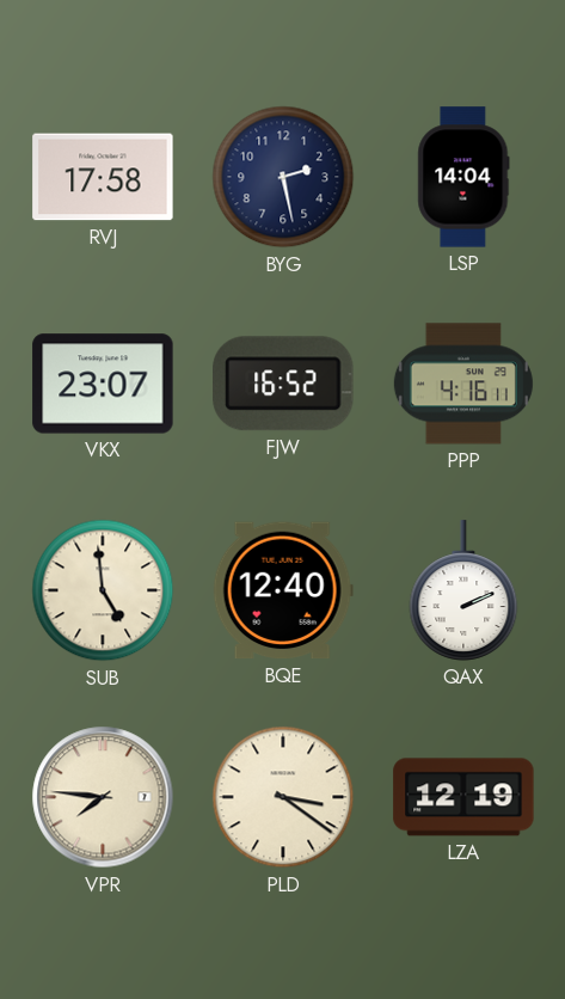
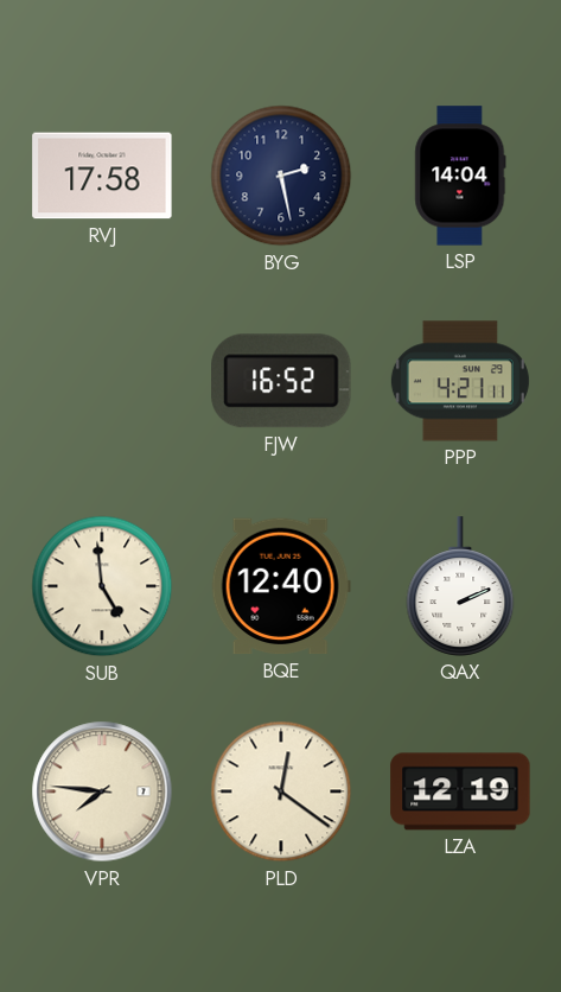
VKX: 23:07 -> none
PPP: 4:16 -> 4:21
PLD: 3:21 -> 12:21
